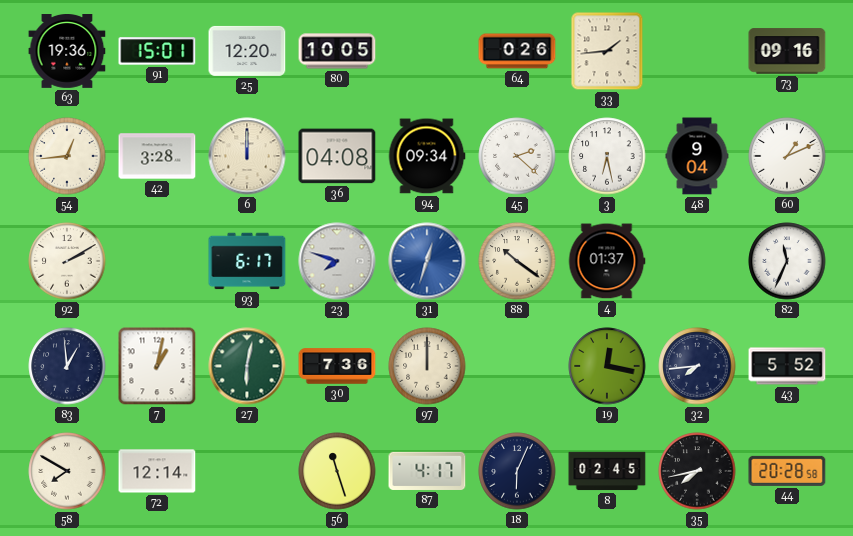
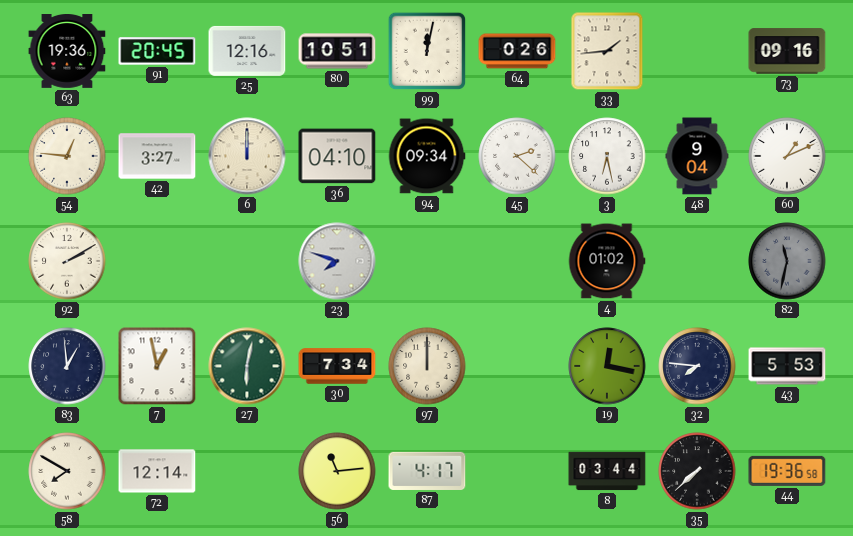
91: 15:01 -> 20:45
25: 12:20 -> 12:16
80: 10:05 -> 10:51
99: none -> 12:02
54: 12:44 -> 12:46
42: 3:28 -> 3:27
36: 04:08 -> 04:10
93: 6:17 -> none
31: 12:33 -> none
88: 10:21 -> none
4: 01:37 -> 01:02
82: 11:34 -> 11:32
82 dial: white -> grey
7: 1:02 -> 12:58
30: 7:36 -> 7:34
32: 7:44 -> 7:46
43: 5:52 -> 5:53
56: 11:27 -> 11:14
18: 6:04 -> none
8: 02:45 -> 03:44
35: 7:43 -> 7:38
44: 20:28 -> 19:36
